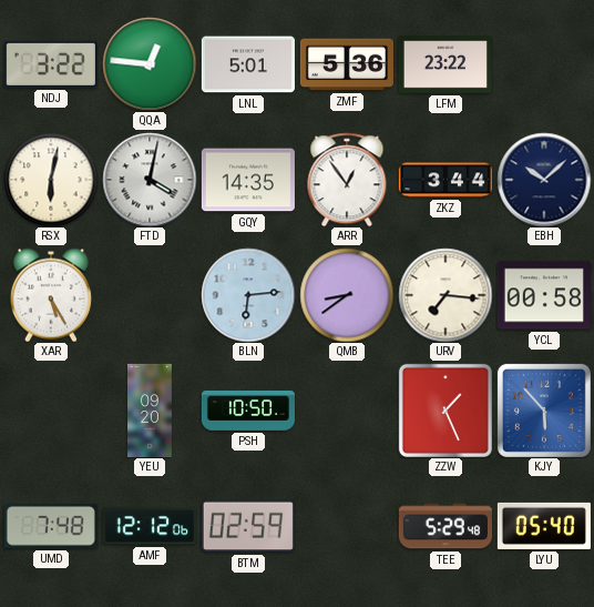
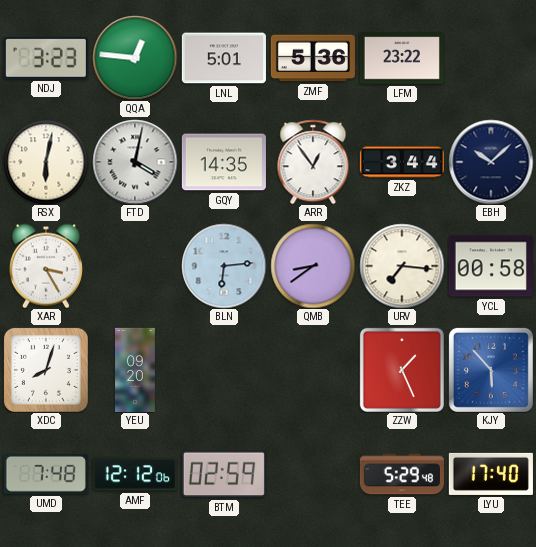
NDJ: 3:22 -> 3:23
XAR: 5:25 -> 3:25
XDC: none -> 8:03
PSH: 10:50 -> none
LYU: 05:40 -> 17:40
